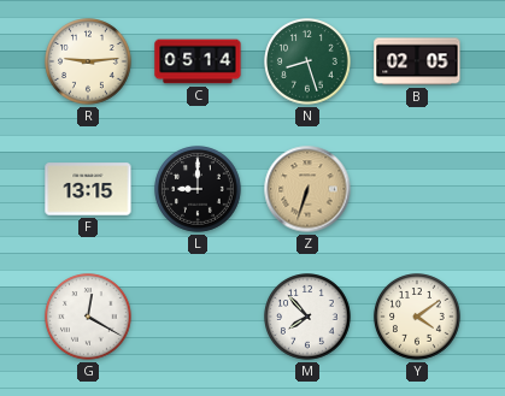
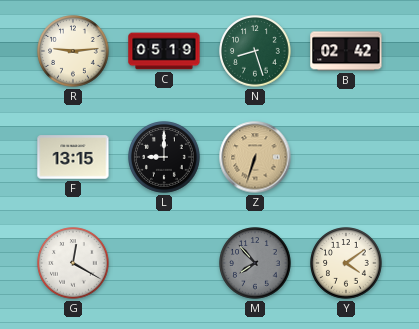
C: 05:14 -> 05:19
B: 02:05 -> 02:42
M dial: white -> grey
